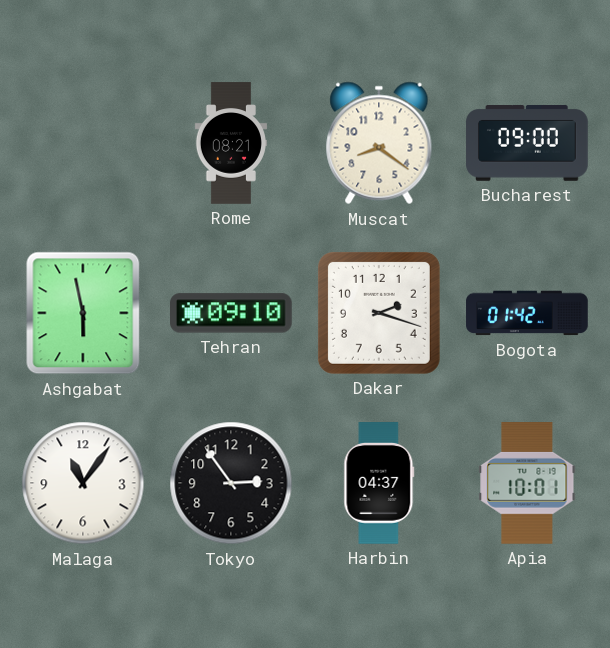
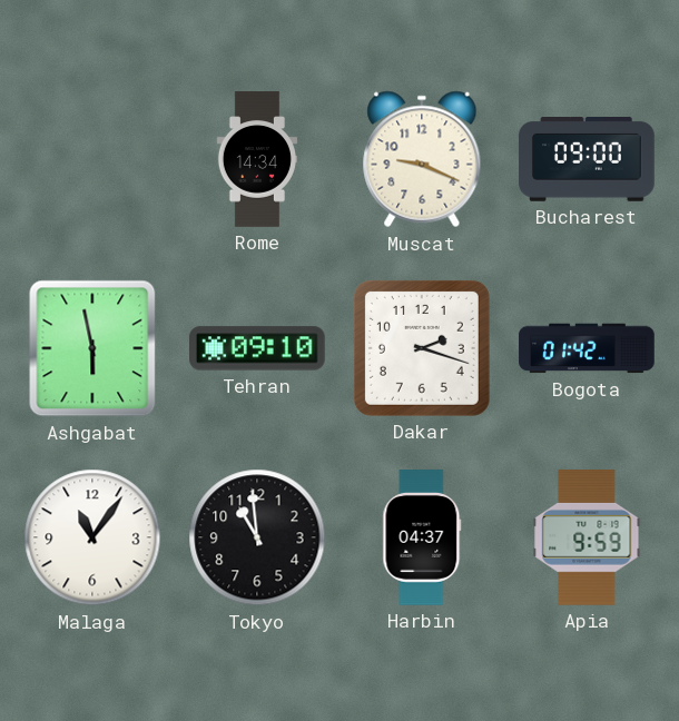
Rome: 08:21 -> 14:34
Muscat: 8:21 -> 9:19
Tokyo: 2:54 -> 10:59
Apia: 10:01 -> 9:59
